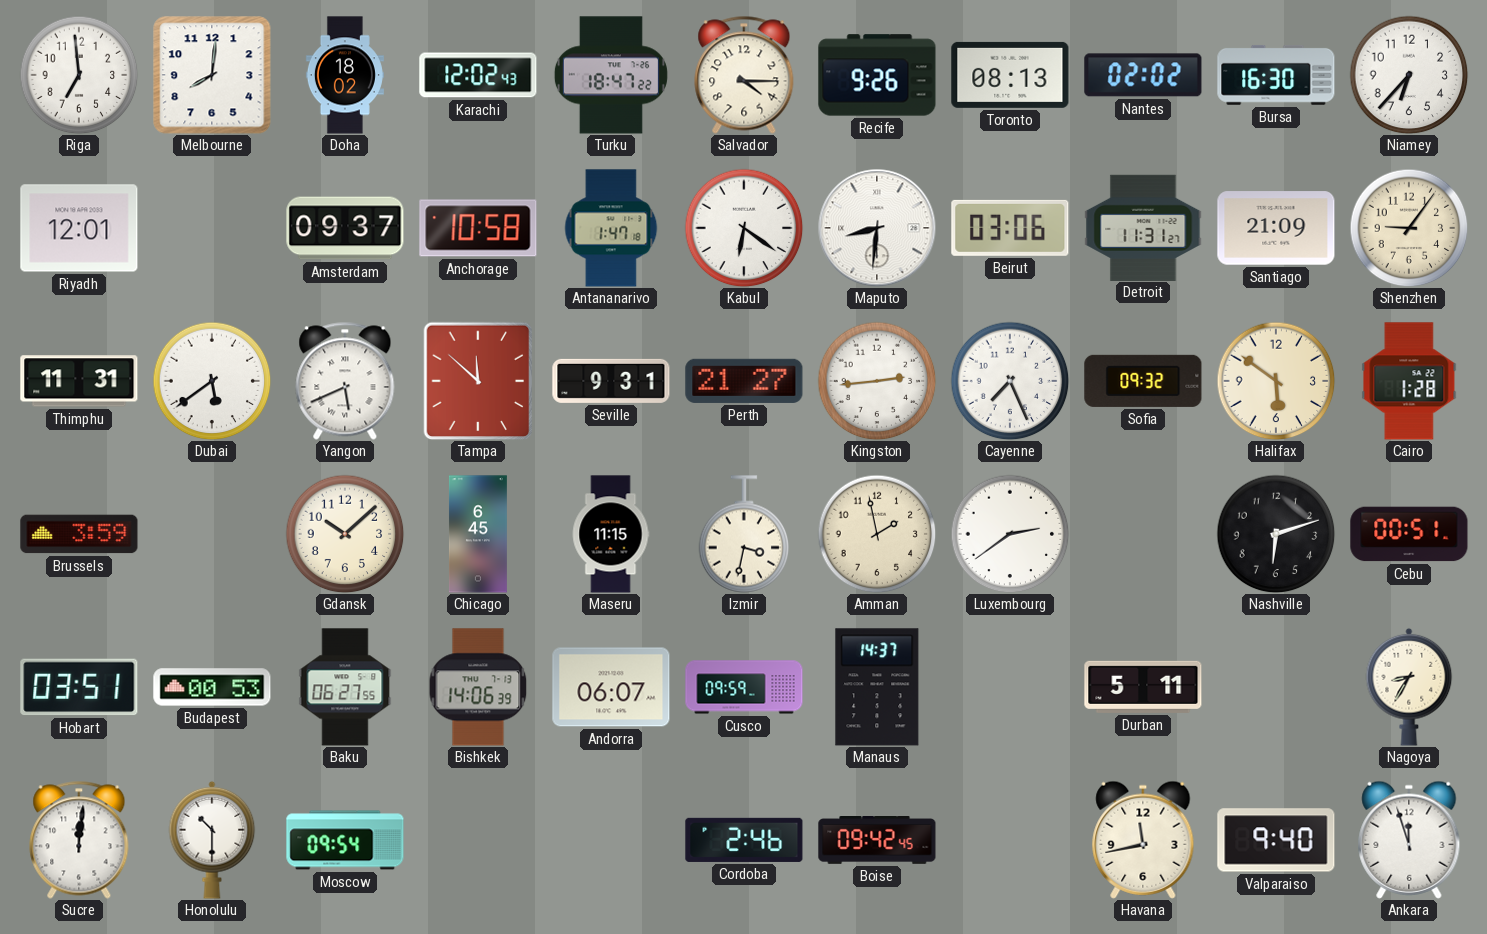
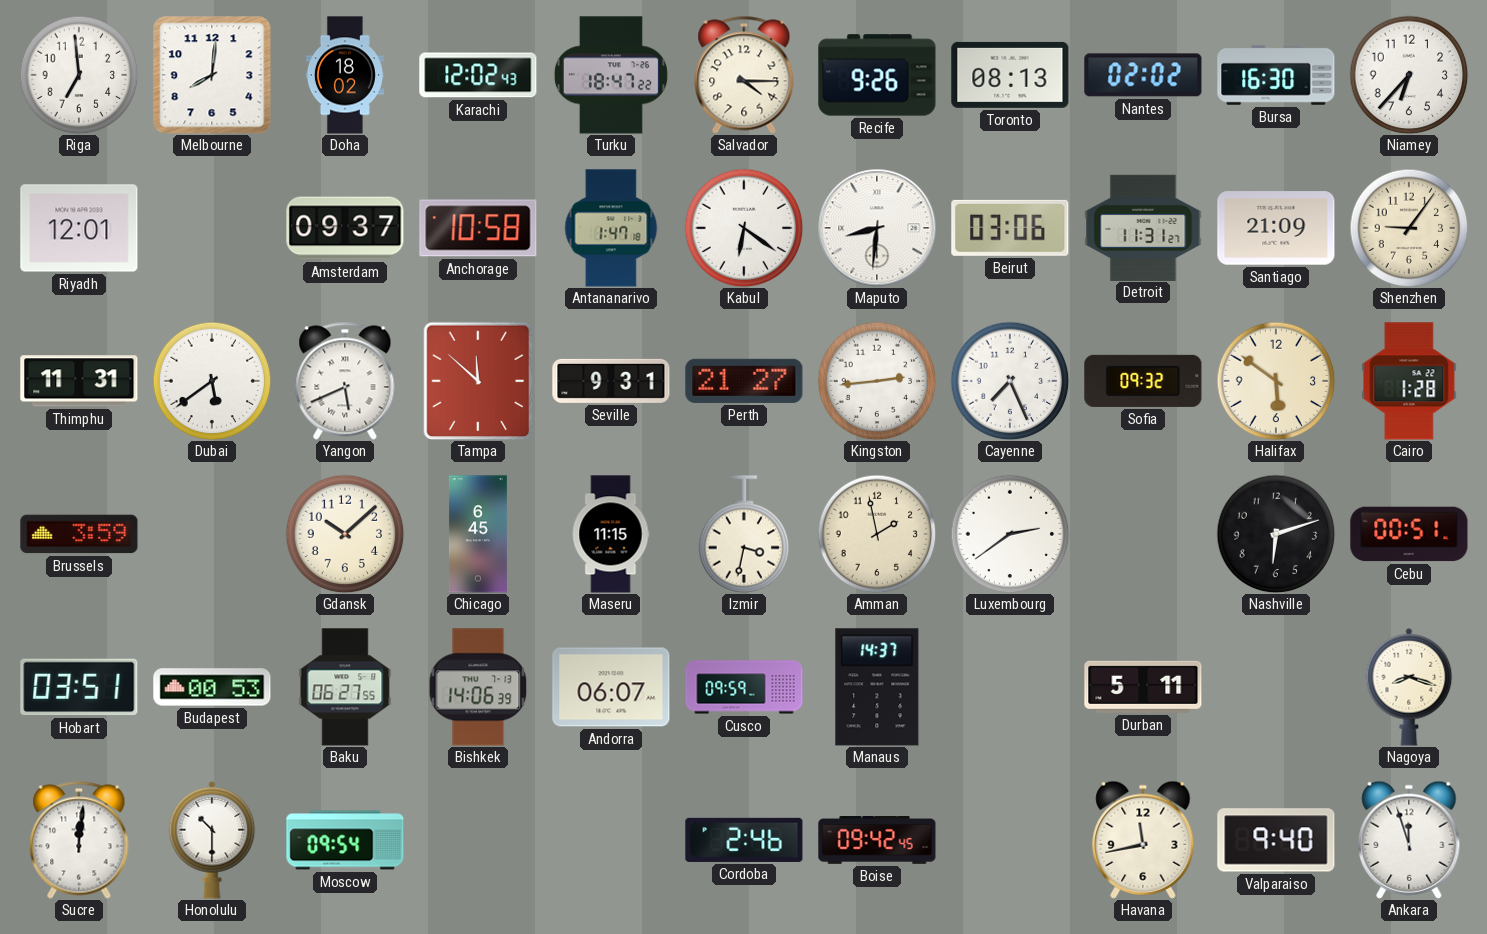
Nagoya: 8:35 -> 8:18
